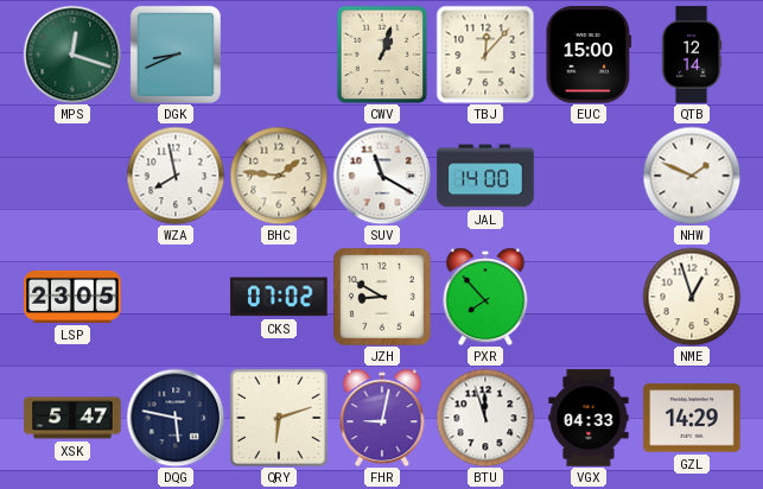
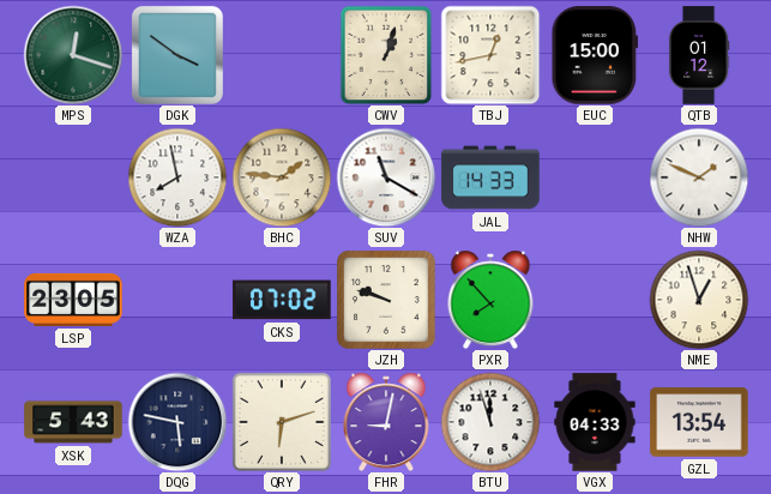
DGK: 8:41 -> 3:51
TBJ: 12:07 -> 12:43
QTB: 12:14 -> 01:12
JAL: 14:00 -> 14:33
JZH: 8:50 -> 9:48
XSK: 5:47 -> 5:43
GZL: 14:29 -> 13:54
